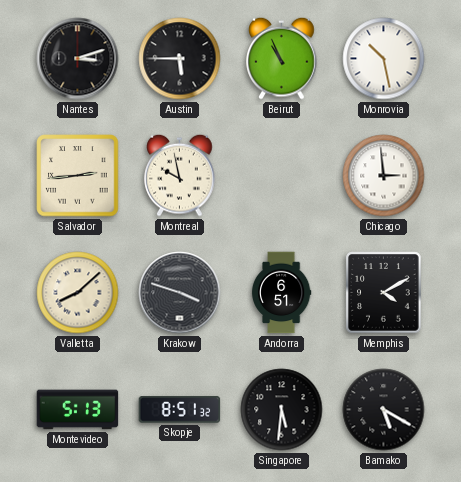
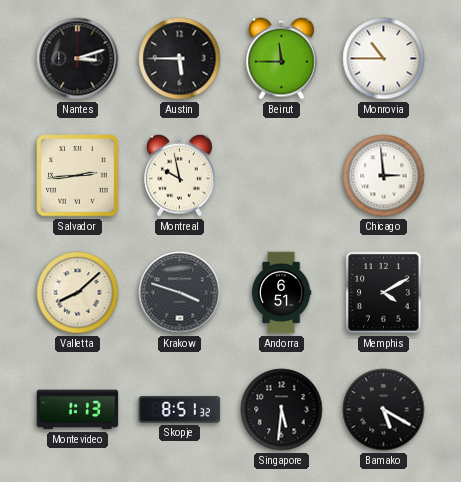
Beirut: 10:56 -> 11:45
Monrovia: 10:28 -> 10:45
Montevideo: 5:13 -> 1:13
